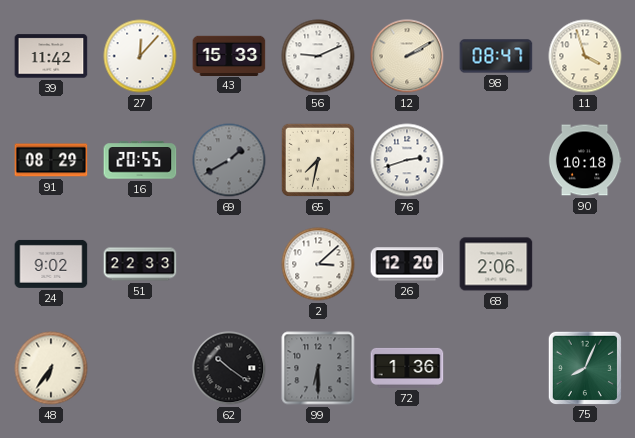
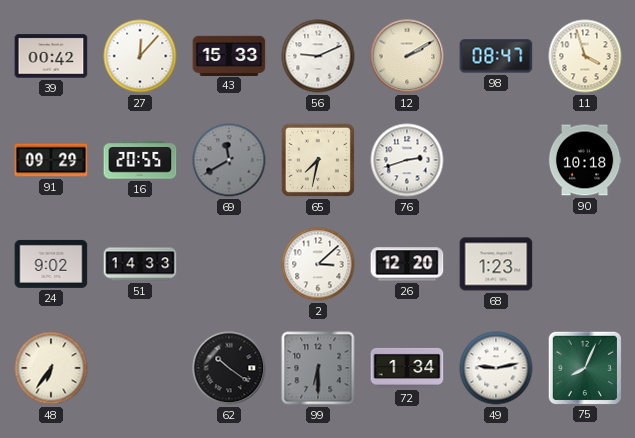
39: 11:42 -> 00:42
91: 08:29 -> 09:29
69: 1:40 -> 11:40
51: 22:33 -> 14:33
68: 2:06 -> 1:23
72: 1:36 -> 1:34
49: none -> 9:13
